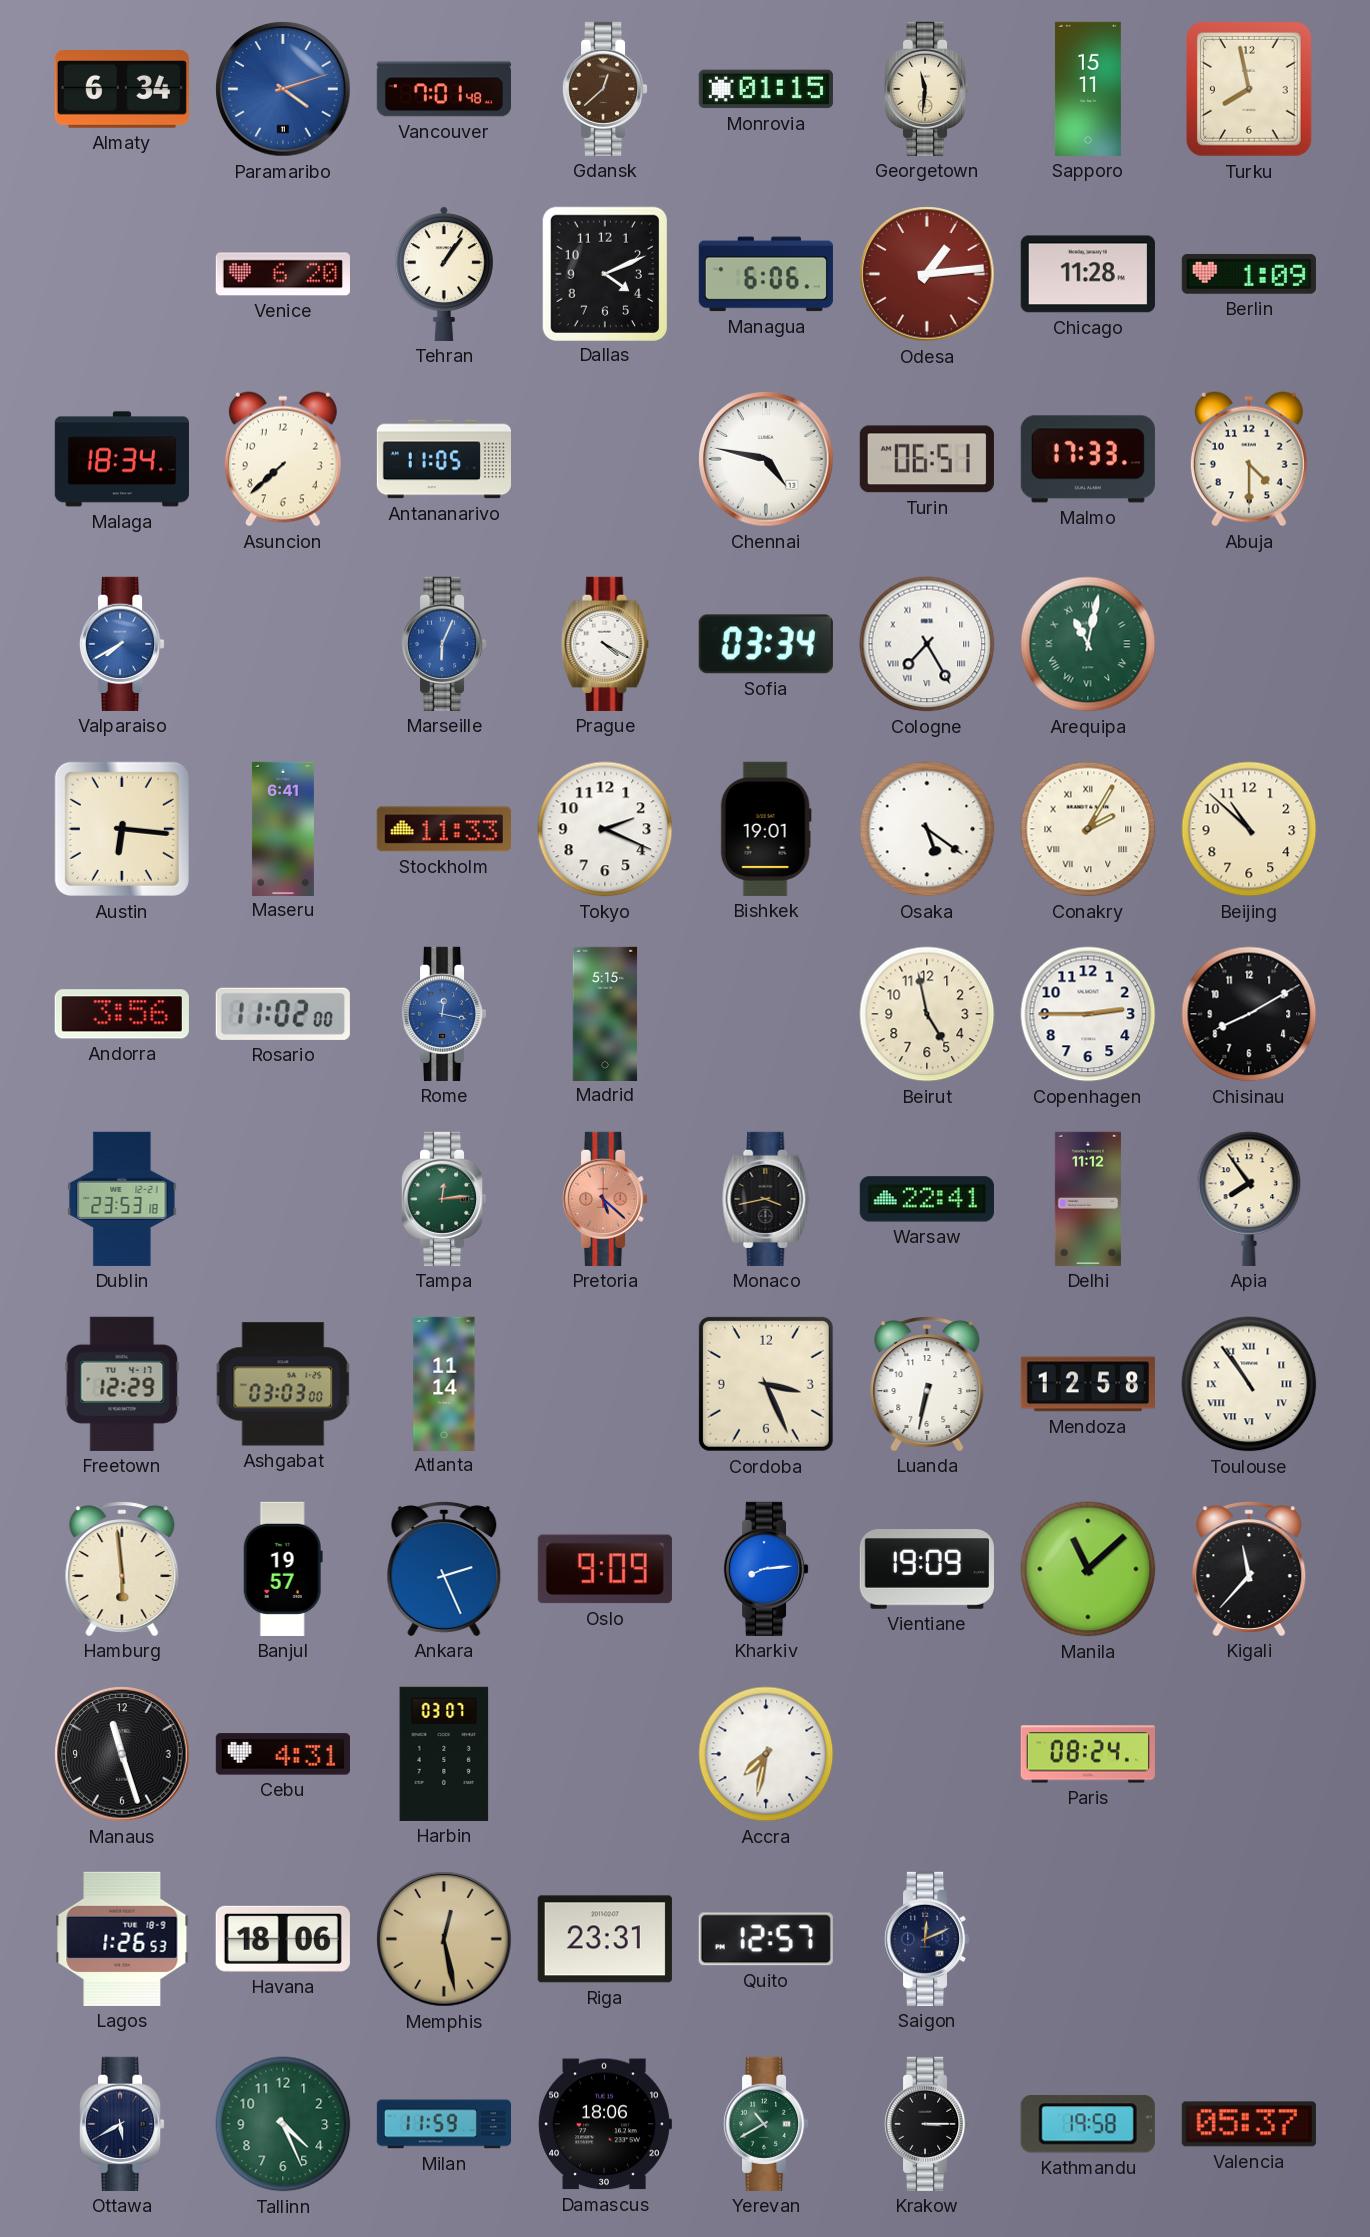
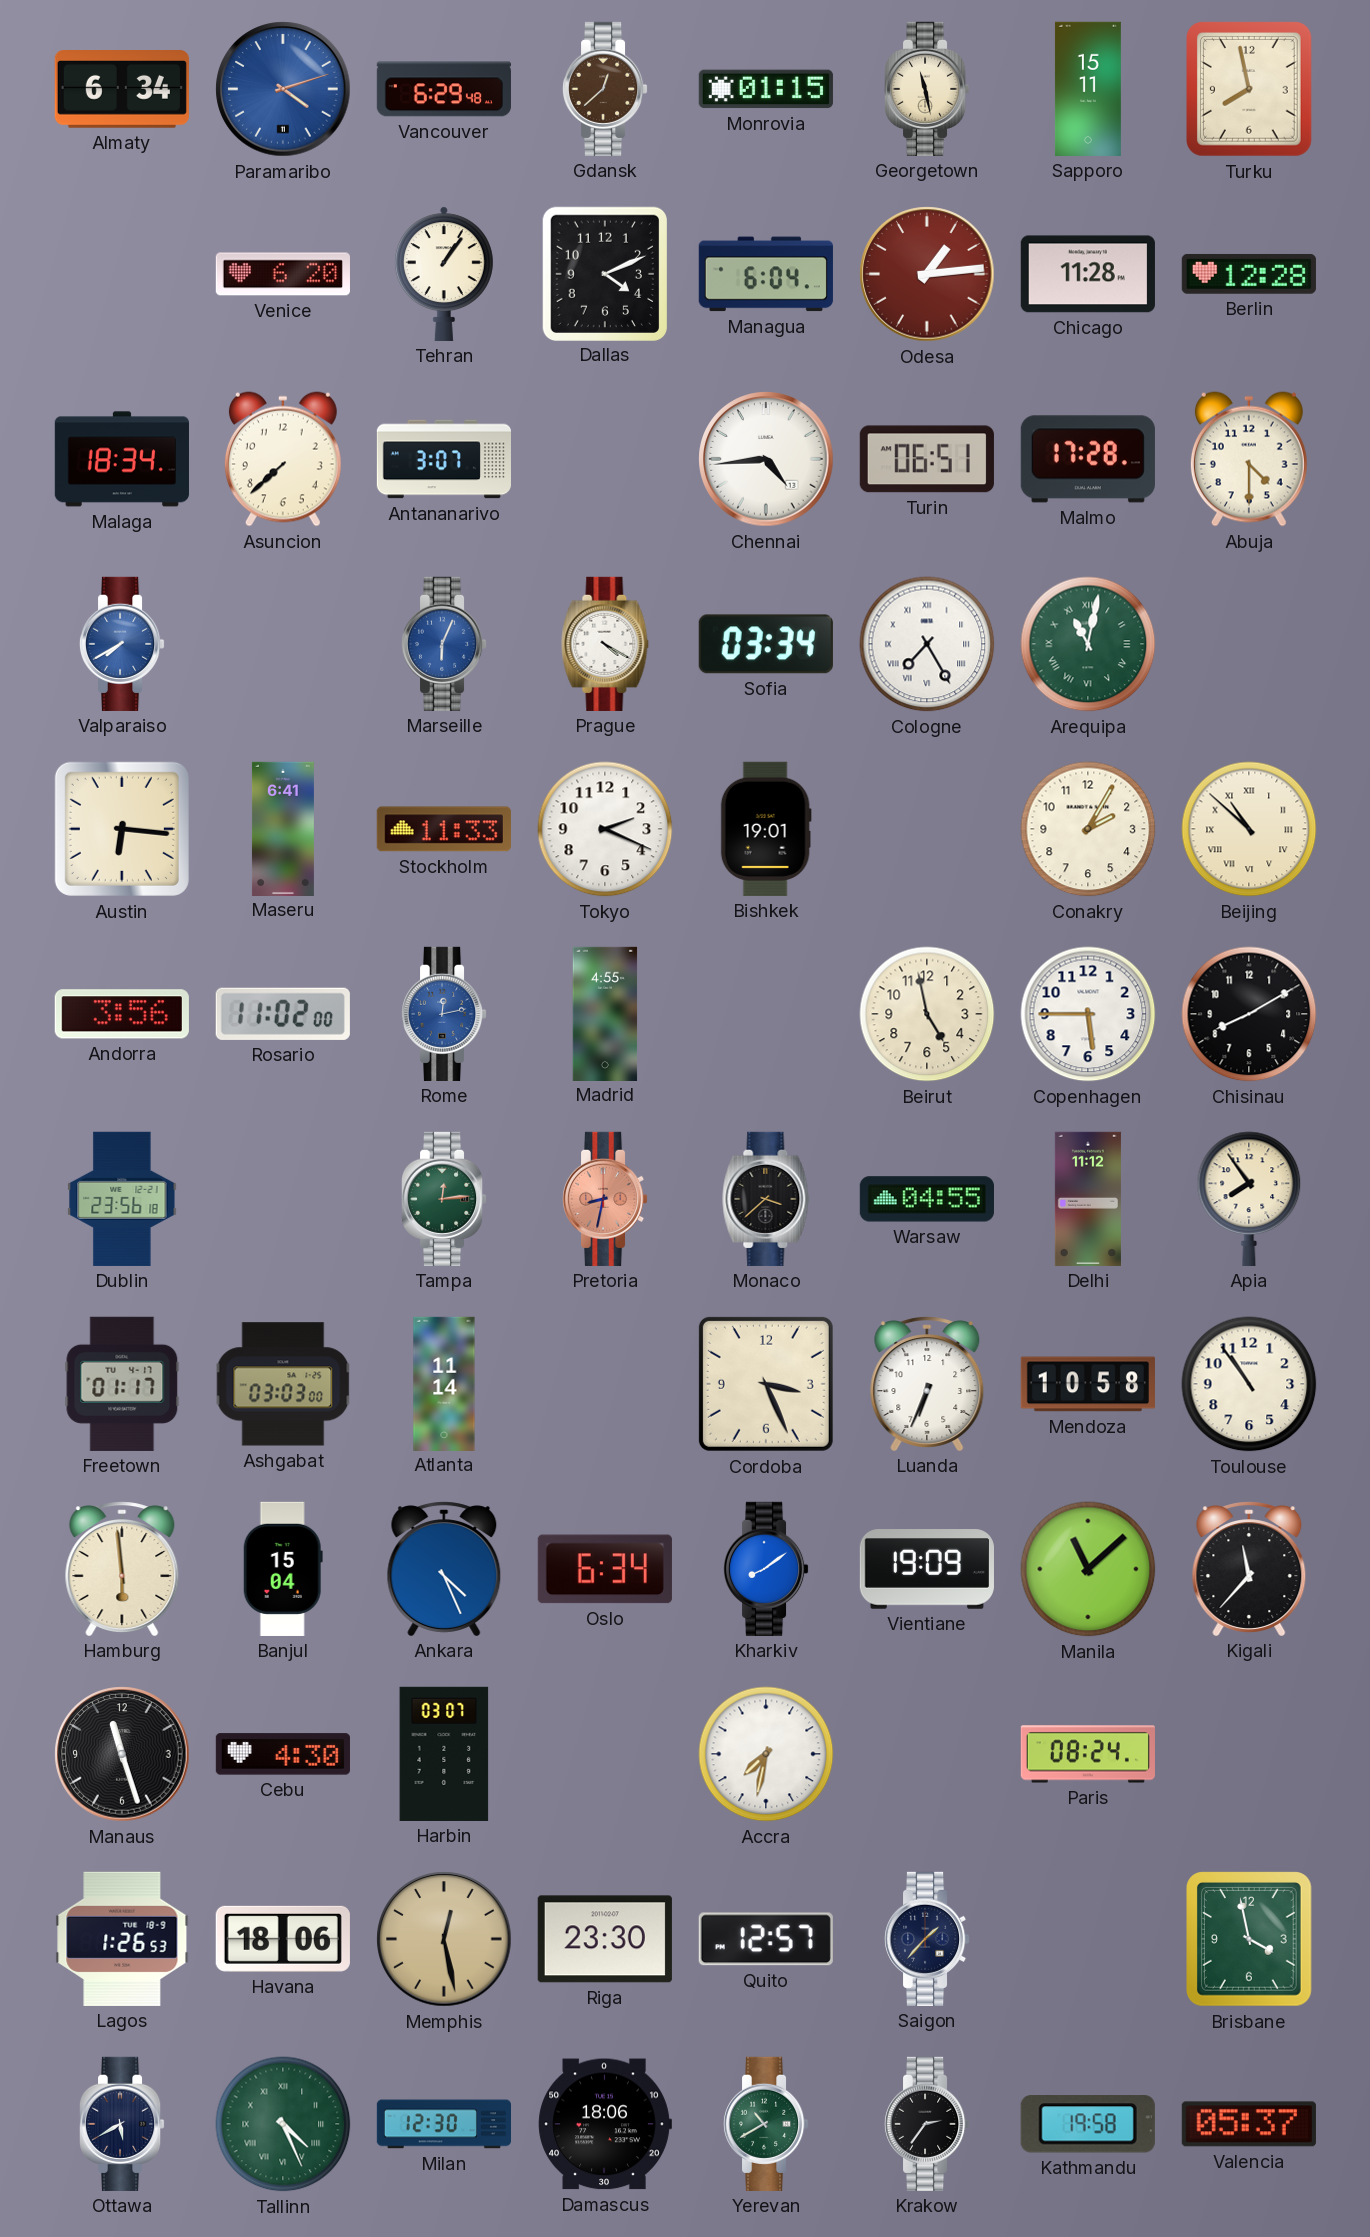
Vancouver: 7:01 -> 6:29
Georgetown: 11:31 -> 11:28
Managua: 6:06 -> 6:04
Berlin: 1:09 -> 12:28
Antananarivo: 11:05 -> 3:07
Chennai: 4:47 -> 4:44
Malmo: 17:33 -> 17:28
Osaka: 5:21 -> none
Conakry numerals: Roman -> Arabic
Beijing numerals: Arabic -> Roman
Rome: 12:17 -> 12:13
Madrid: 5:15 -> 4:55
Copenhagen: 2:45 -> 5:45
Dublin: 23:53 -> 23:56
Pretoria: 5:22 -> 8:32
Monaco: 3:43 -> 3:38
Warsaw: 22:41 -> 04:55
Freetown: 12:29 -> 01:17
Luanda: 6:32 -> 6:34
Mendoza: 12:58 -> 10:58
Toulouse numerals: Roman -> Arabic
Banjul: 19:57 -> 15:04
Ankara: 2:26 -> 4:26
Oslo: 9:09 -> 6:34
Kharkiv: 8:14 -> 8:09
Cebu: 4:31 -> 4:30
Riga: 23:31 -> 23:30
Saigon: 12:11 -> 1:37
Brisbane: none -> 3:58
Tallinn numerals: Arabic -> Roman
Milan: 11:59 -> 12:30
Krakow: 3:15 -> 2:36
